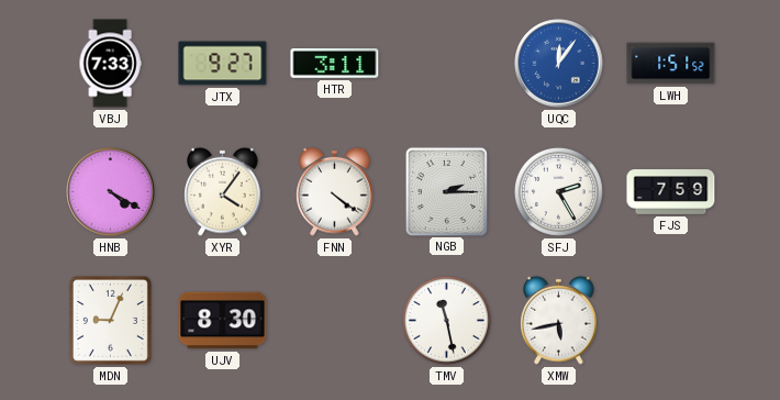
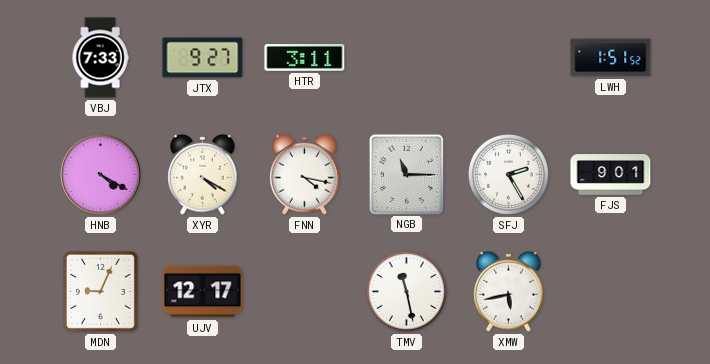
UQC: 12:06 -> none
XYR: 4:06 -> 4:20
FNN: 4:21 -> 4:17
NGB: 2:15 -> 11:15
FJS: 7:59 -> 9:01
UJV: 8:30 -> 12:17
